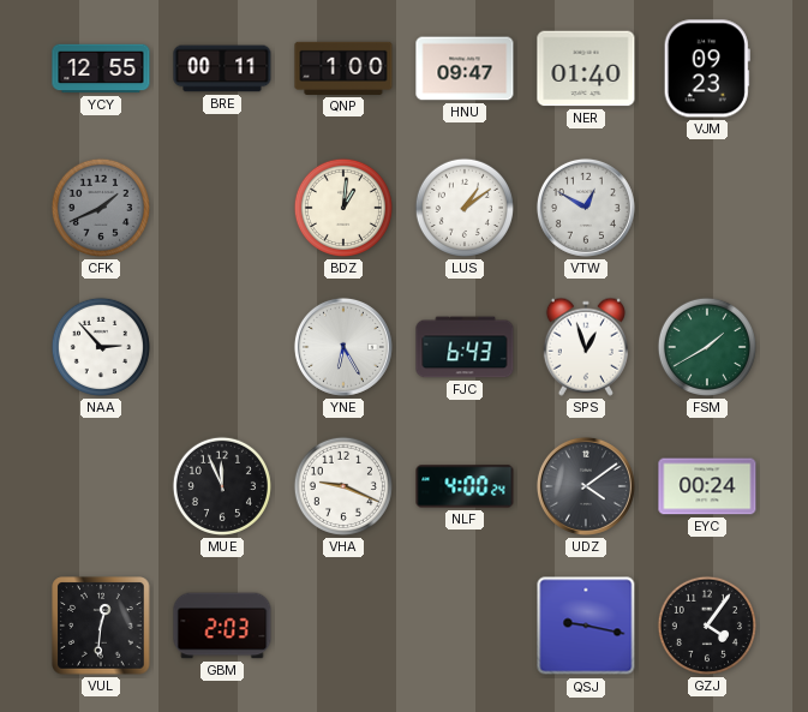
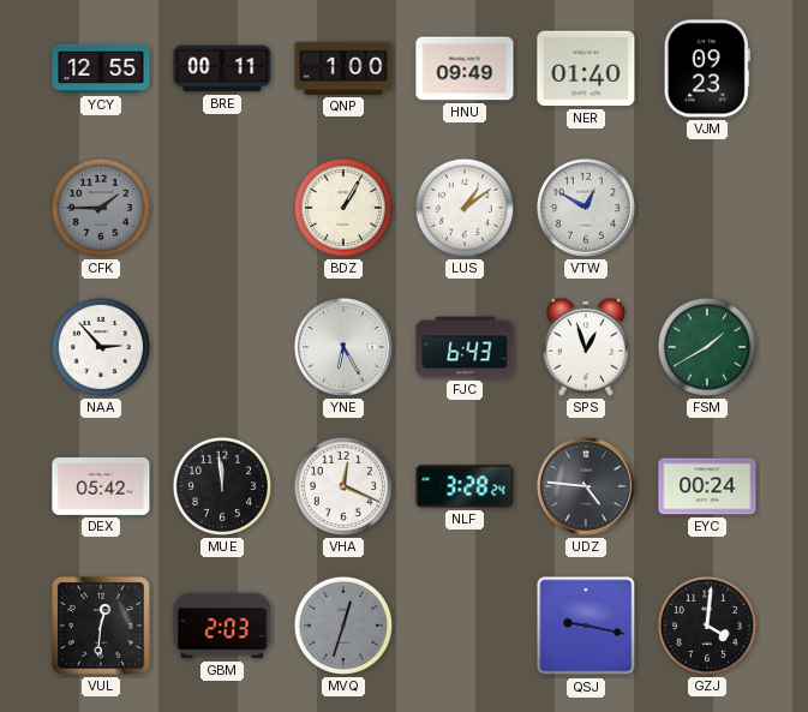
HNU: 09:47 -> 09:49
CFK: 1:41 -> 1:45
BDZ: 1:01 -> 1:05
DEX: none -> 05:42
MUE: 11:56 -> 11:59
VHA: 9:19 -> 12:19
NLF: 4:00 -> 3:28
UDZ: 4:09 -> 4:46
MVQ: none -> 12:33
GZJ: 4:06 -> 4:01
